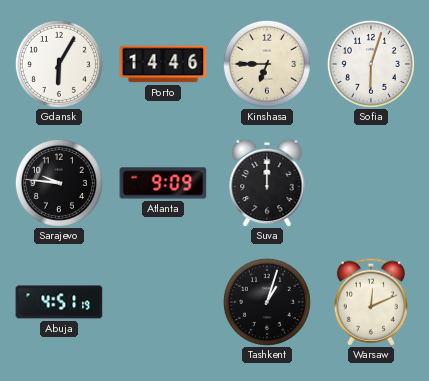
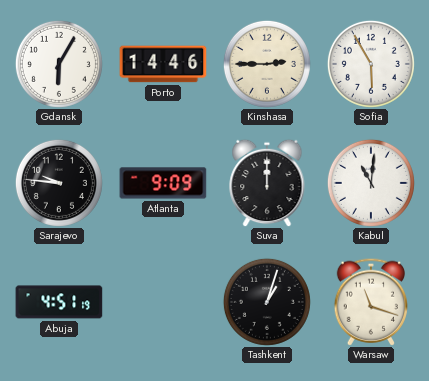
Kinshasa: 6:45 -> 2:45
Sofia: 6:03 -> 5:55
Kabul: none -> 11:01
Warsaw: 12:11 -> 11:18
